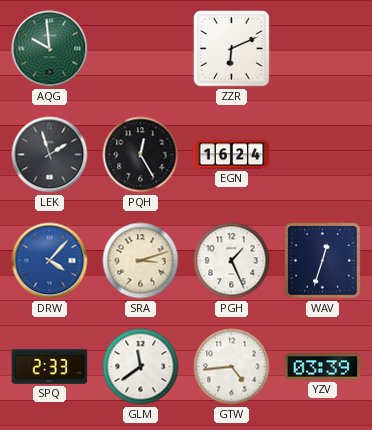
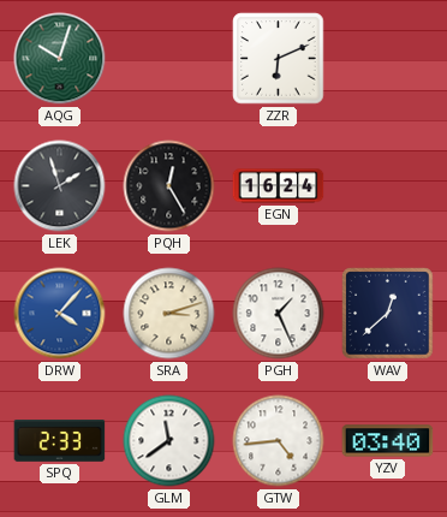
AQG: 9:59 -> 10:03
WAV: 12:33 -> 12:38
YZV: 03:39 -> 03:40
